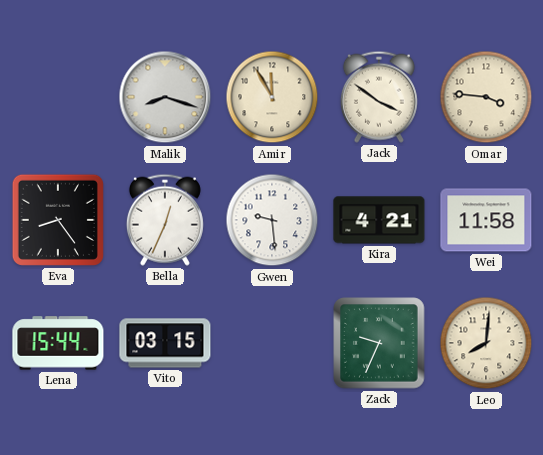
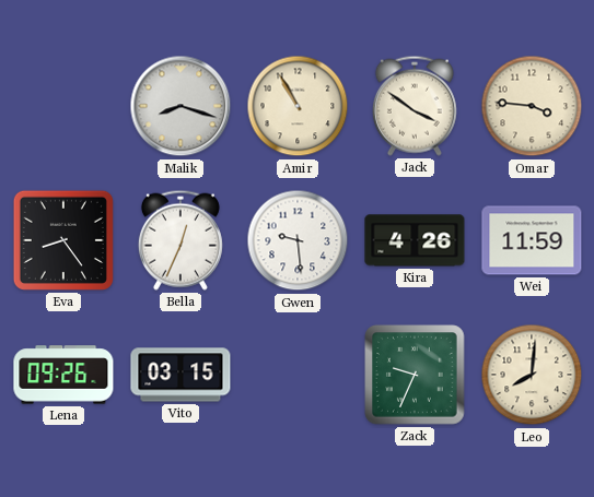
Amir: 11:55 -> 10:55
Kira: 4:21 -> 4:26
Wei: 11:58 -> 11:59
Lena: 15:44 -> 09:26
